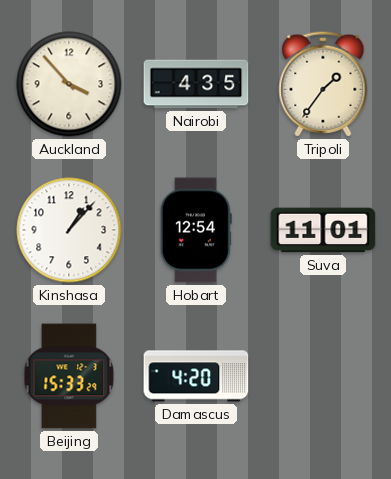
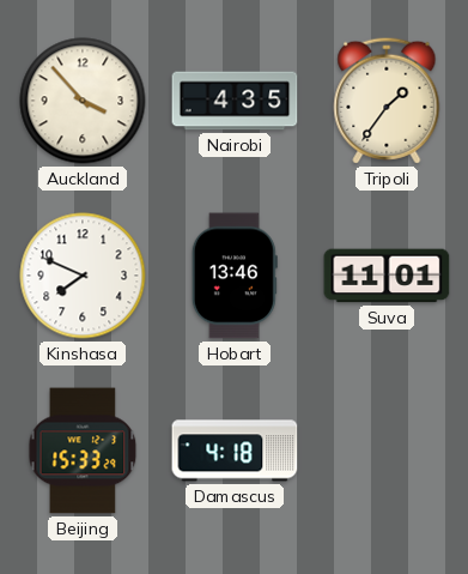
Kinshasa: 1:07 -> 7:49
Hobart: 12:54 -> 13:46
Damascus: 4:20 -> 4:18
